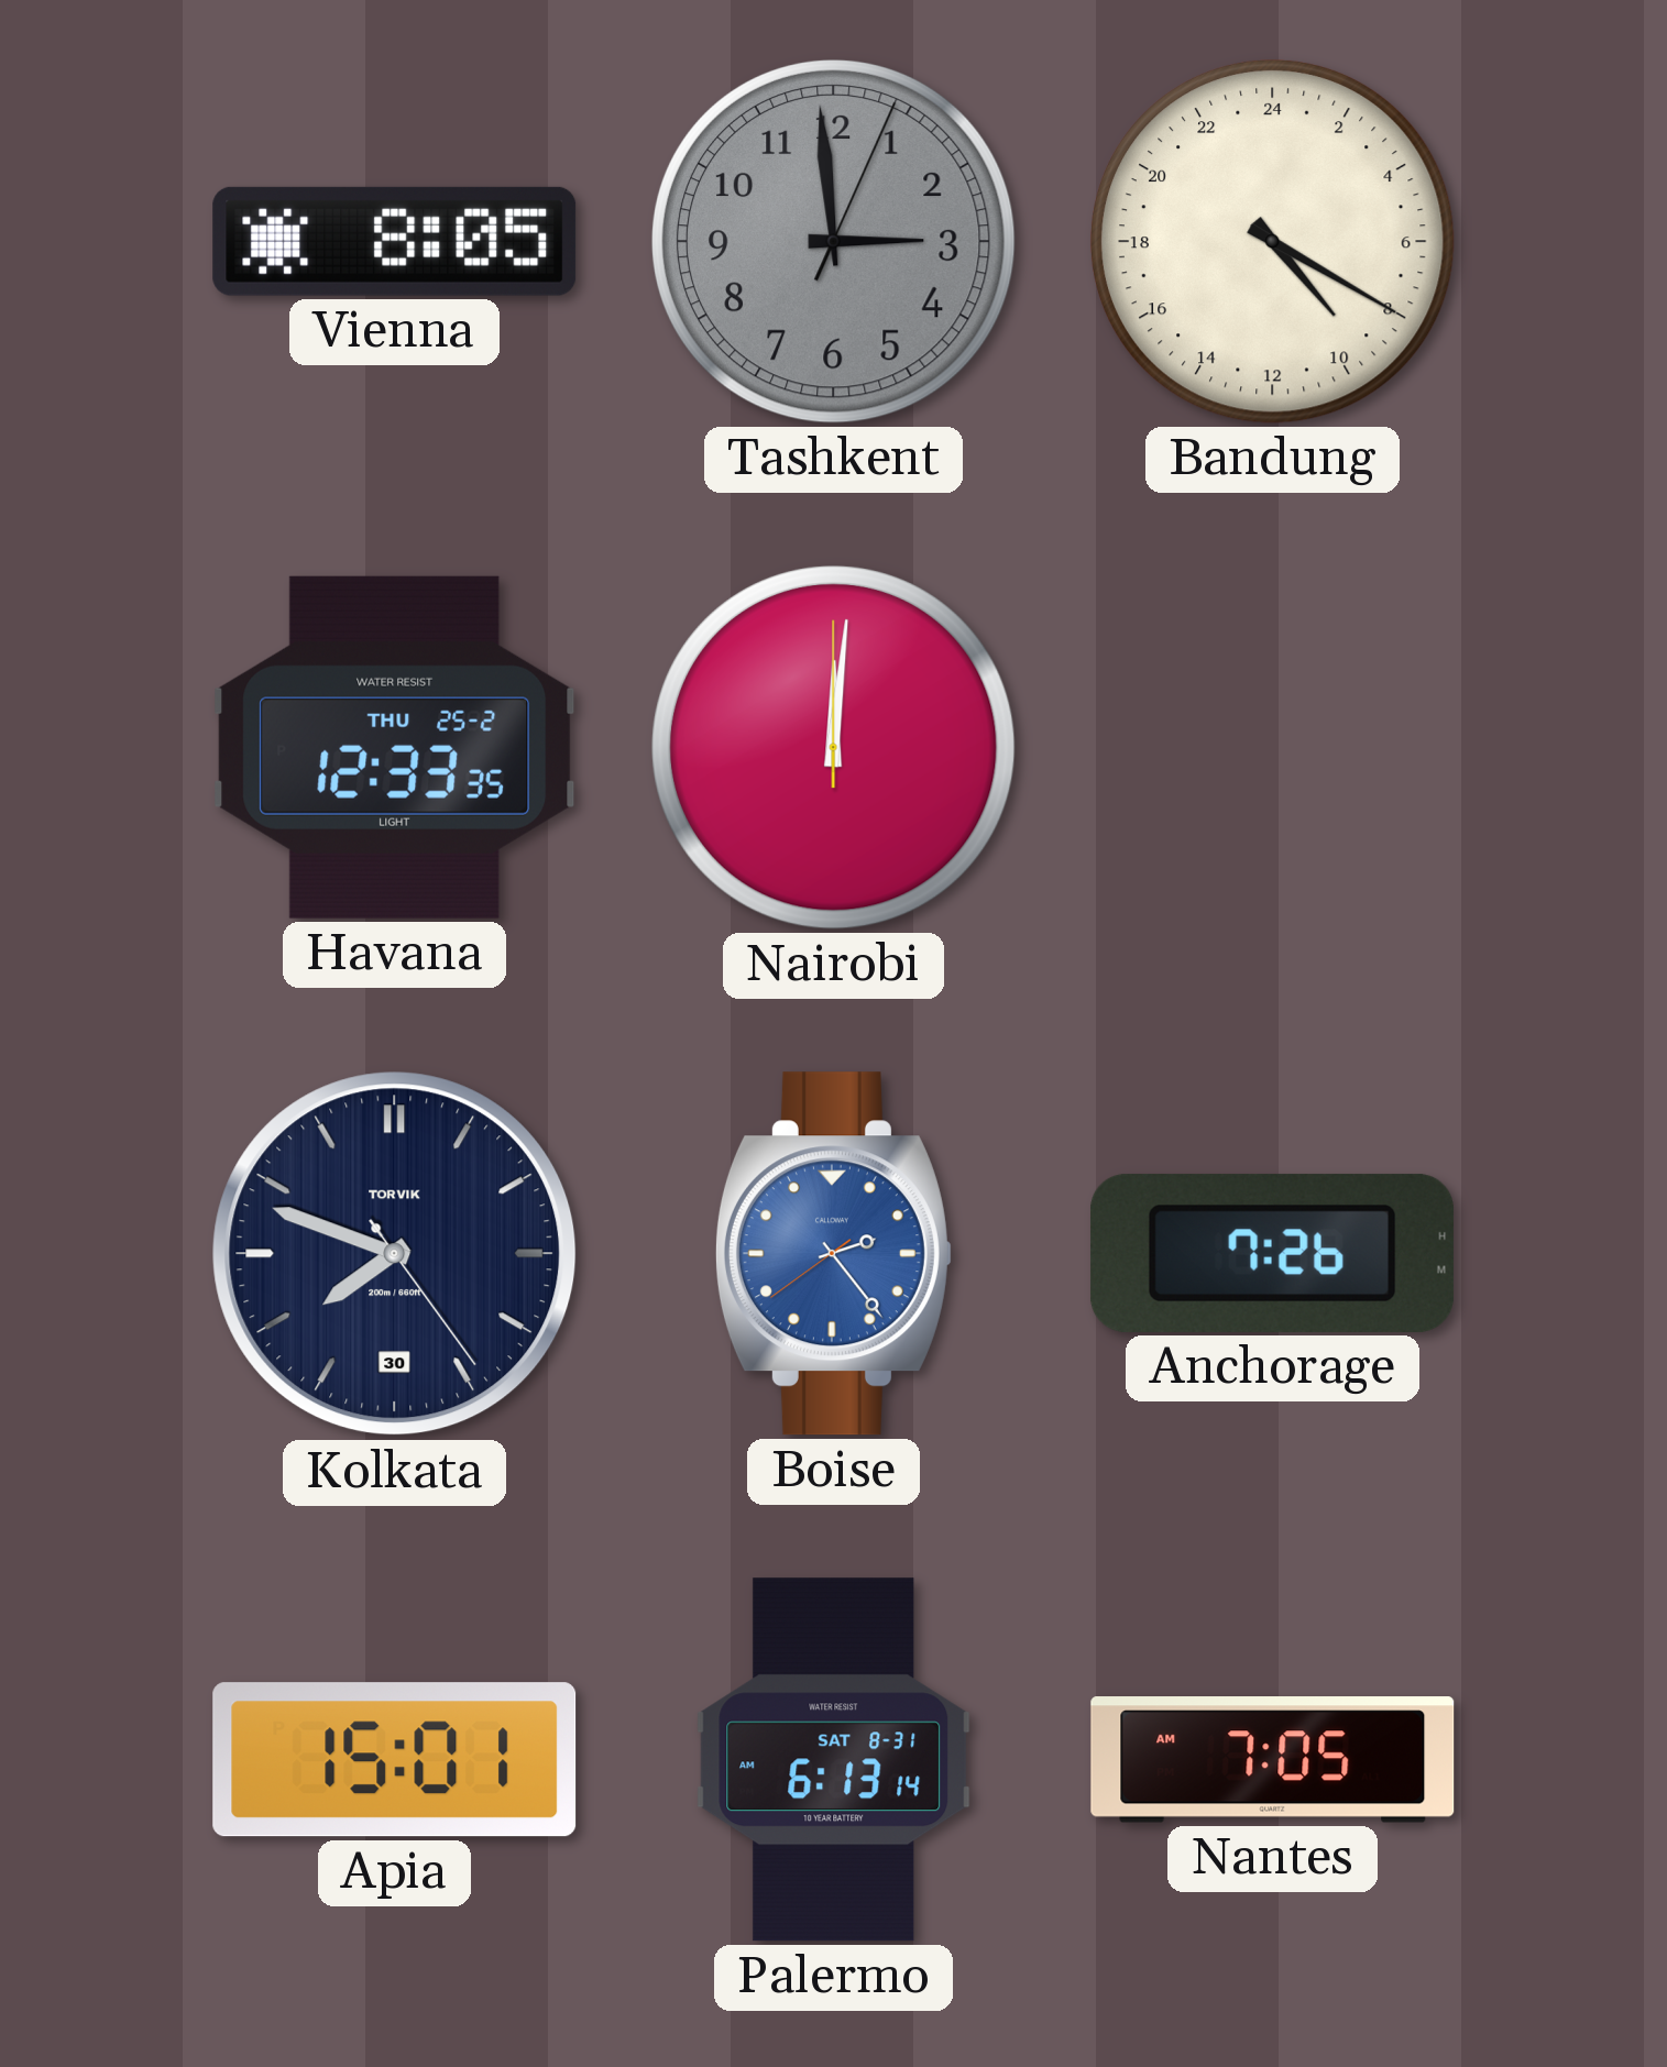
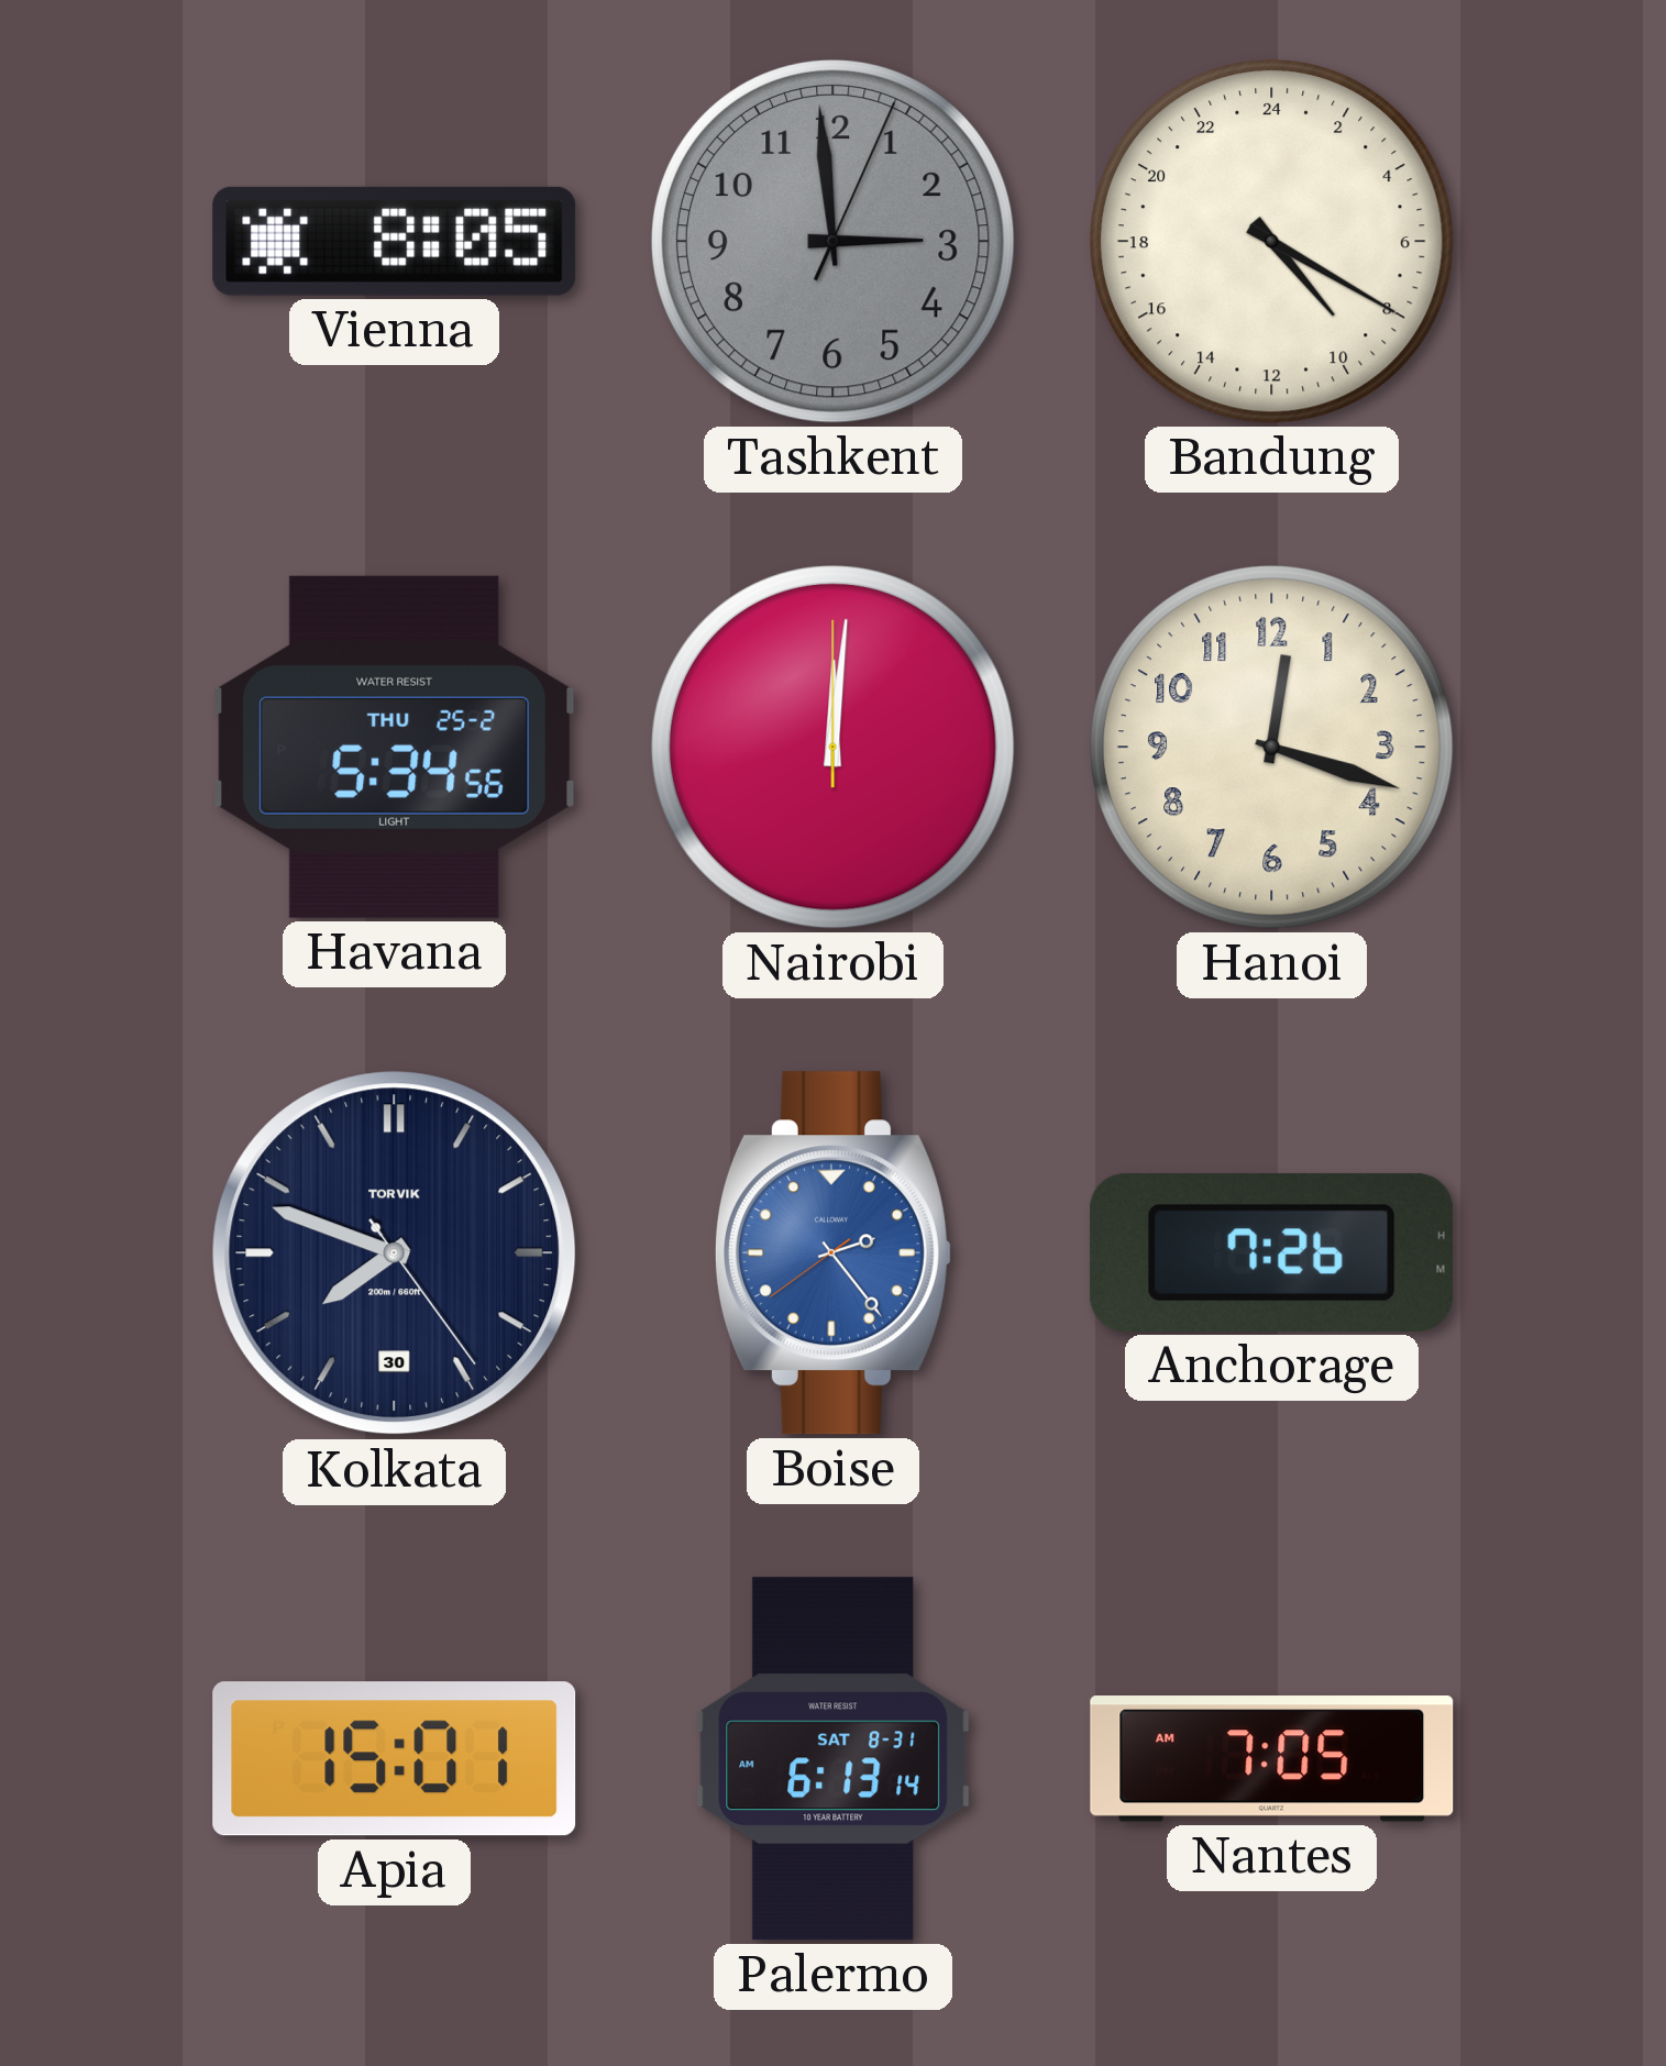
Havana: 12:33 -> 5:34
Hanoi: none -> 12:18
